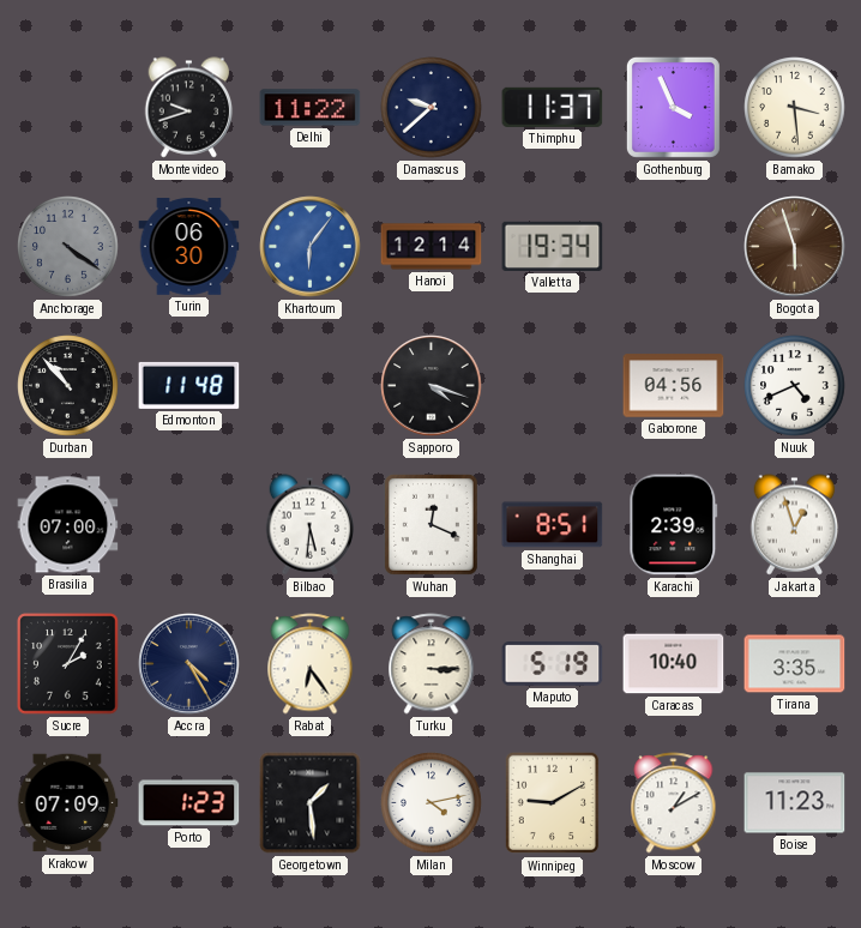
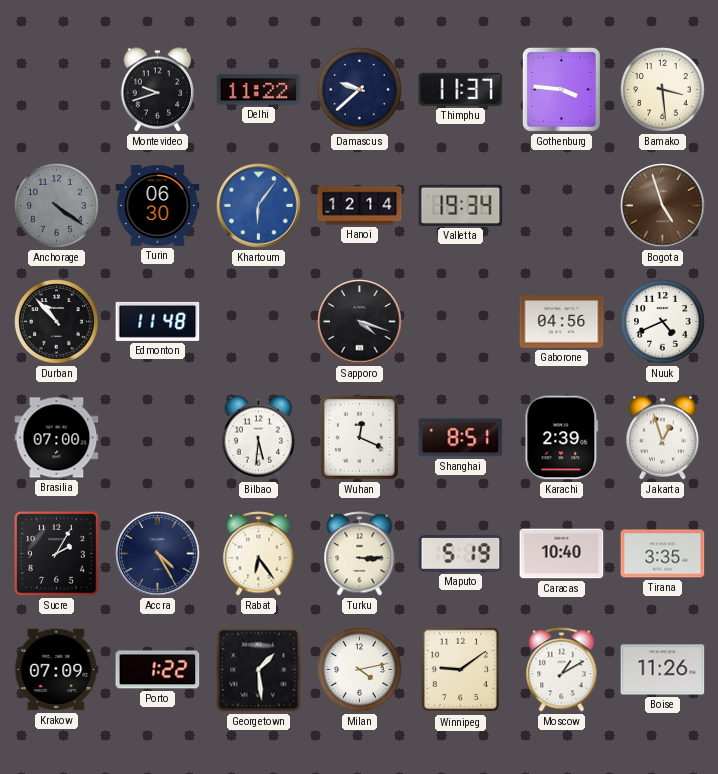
Gothenburg: 3:56 -> 3:46
Bogota: 5:57 -> 4:57
Porto: 1:23 -> 1:22
Winnipeg: 9:10 -> 9:09
Boise: 11:23 -> 11:26
